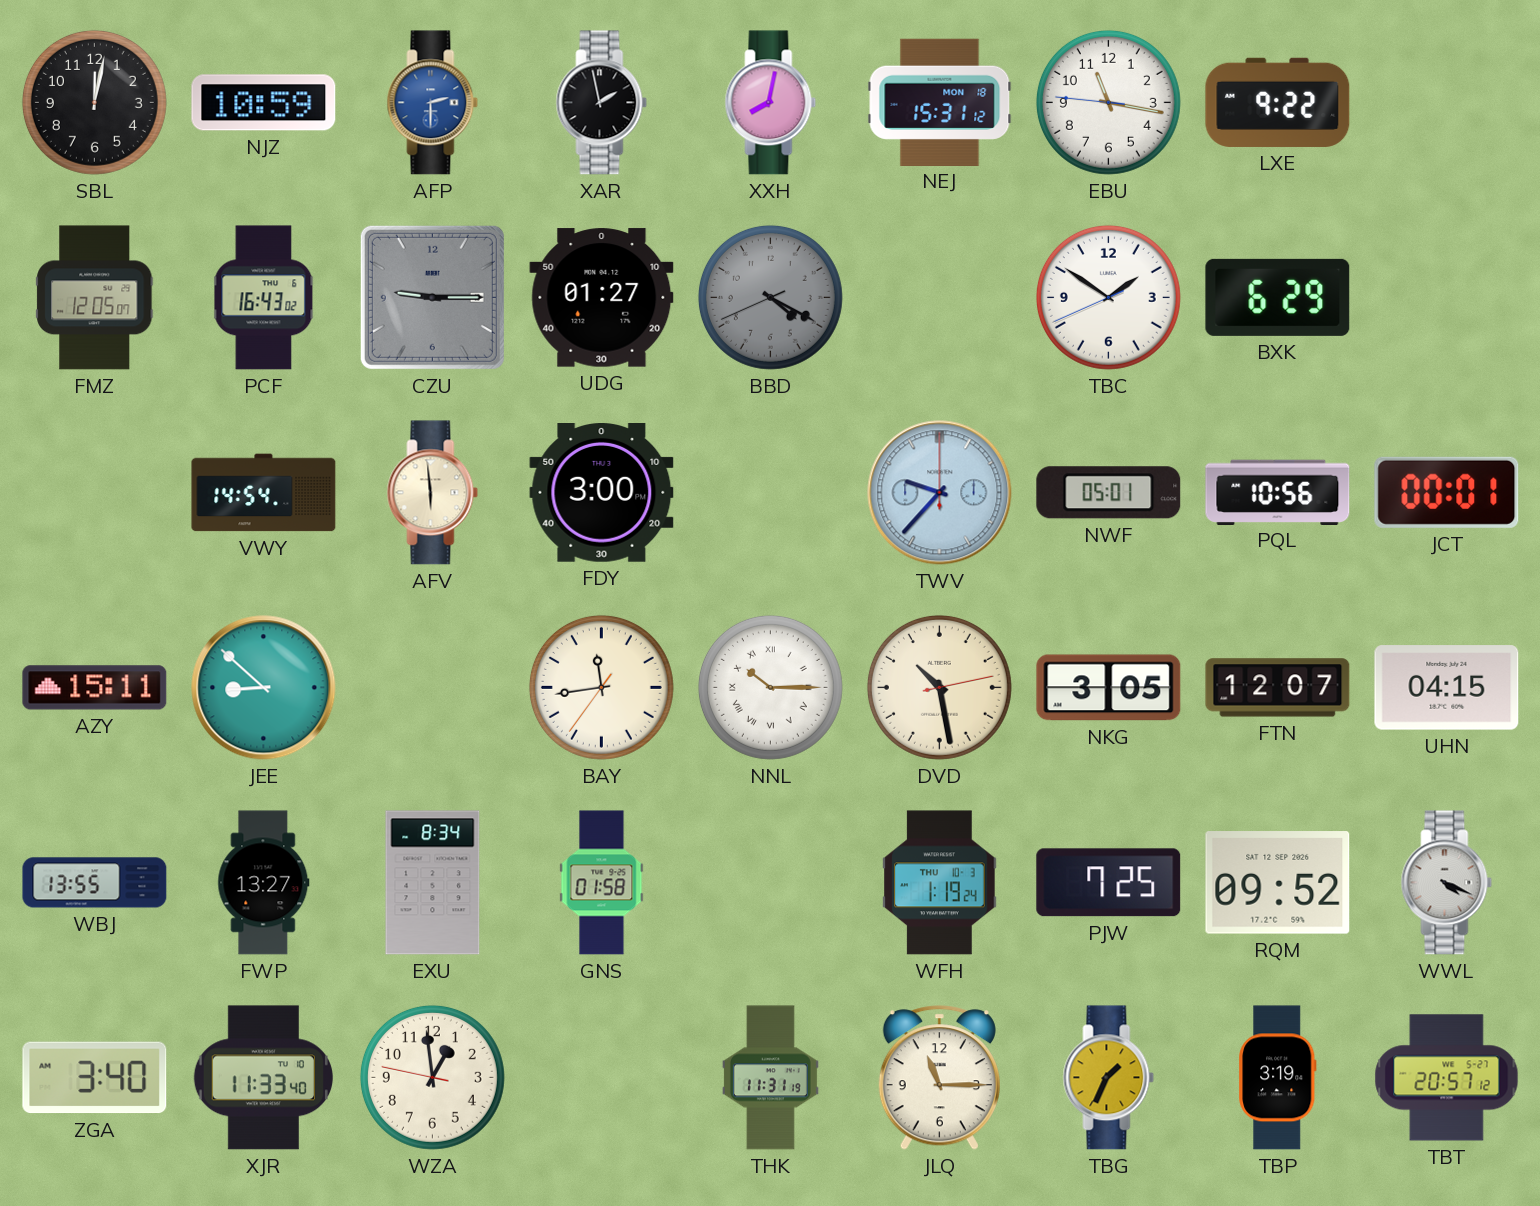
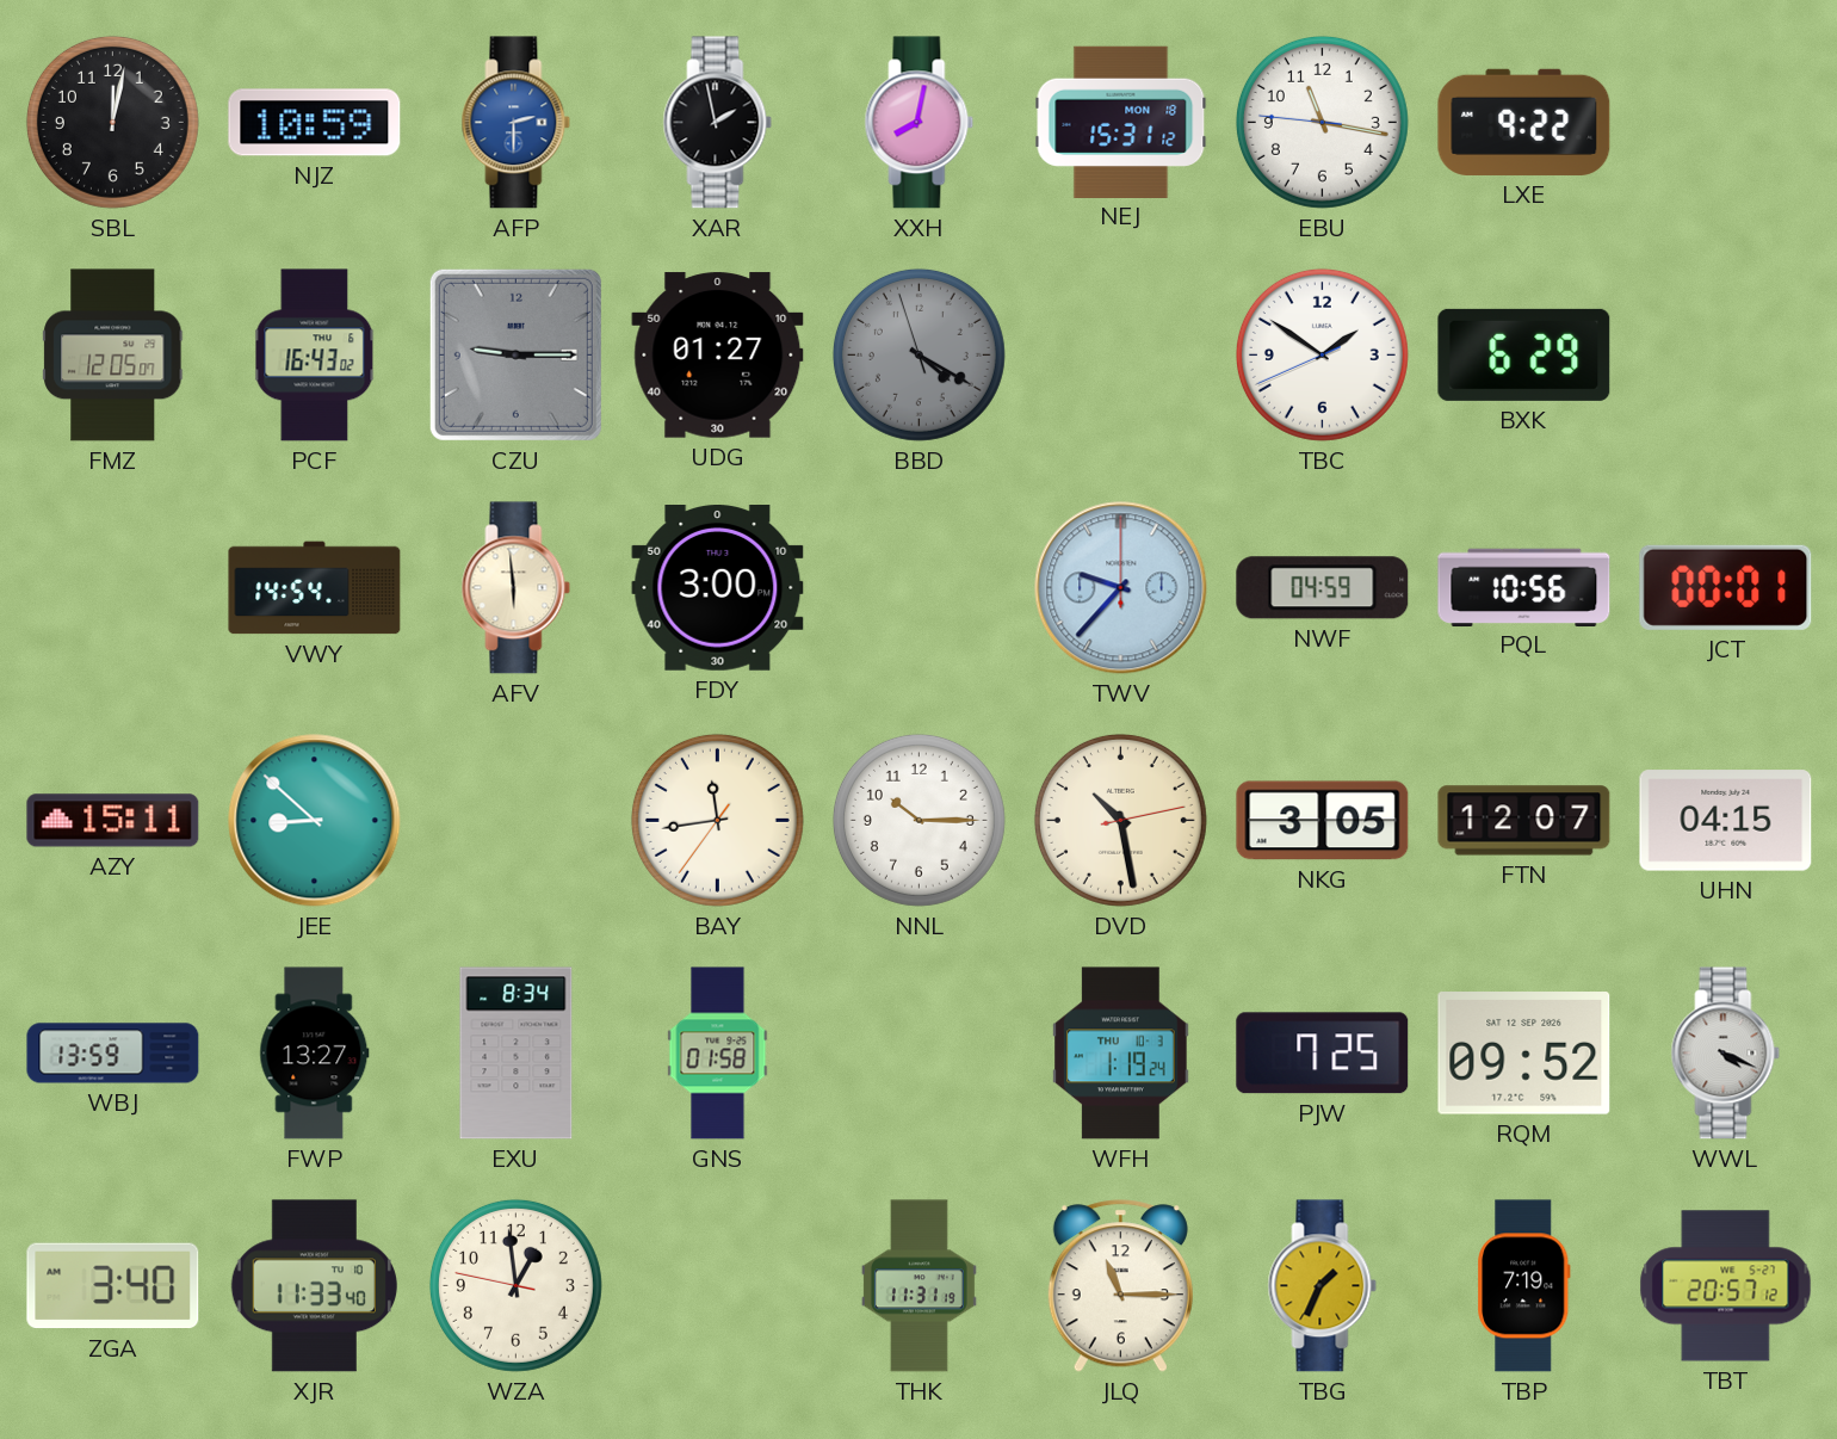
BBD: 4:19:41 -> 4:19:57
NWF: 05:01 -> 04:59
NNL numerals: Roman -> Arabic
WBJ: 13:55 -> 13:59
TBP: 3:19 -> 7:19
